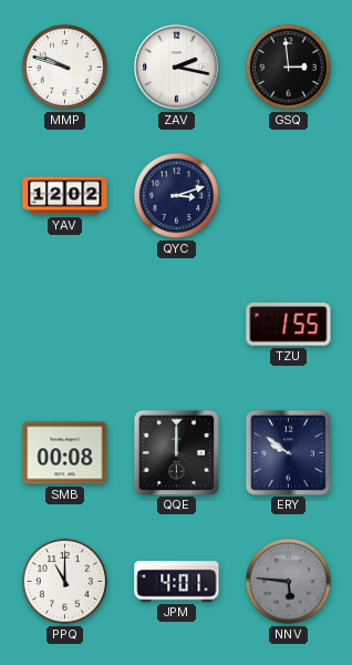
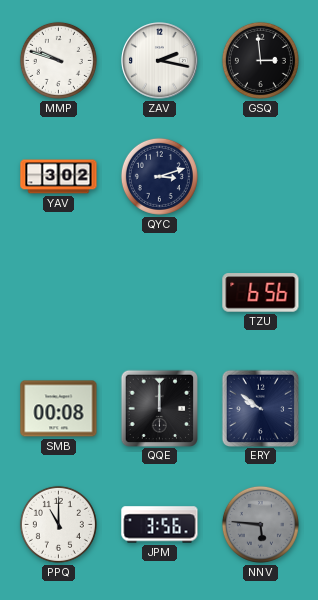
YAV: 12:02 -> 3:02
TZU: 1:55 -> 6:56
JPM: 4:01 -> 3:56
